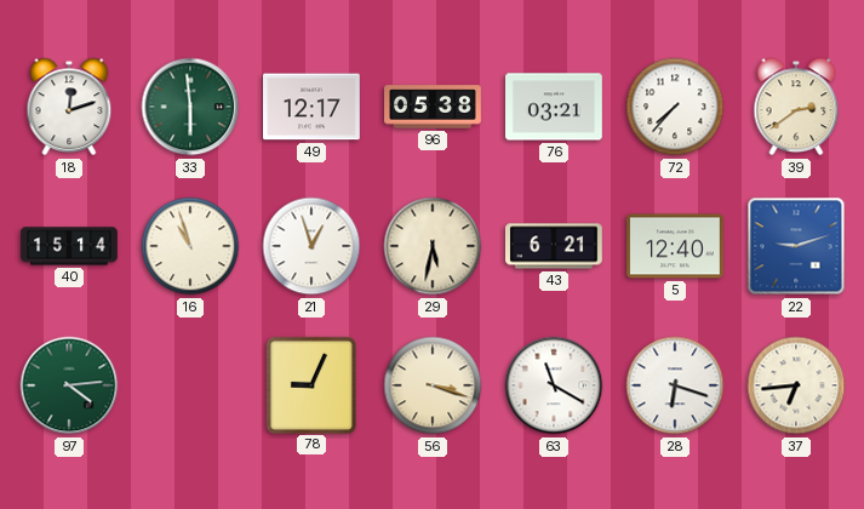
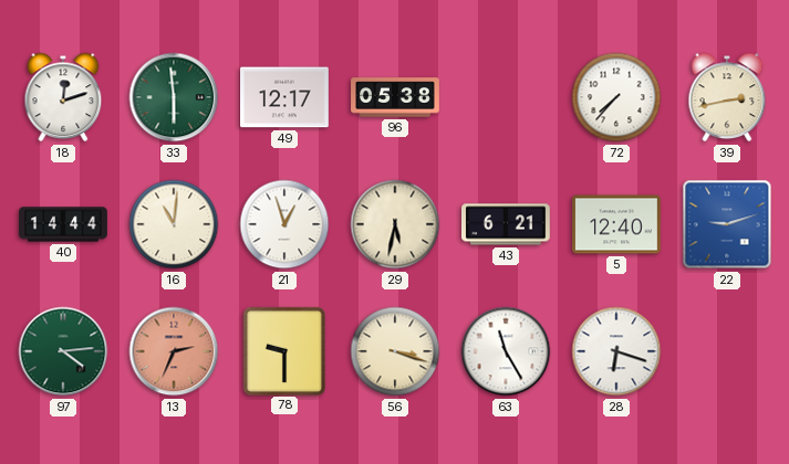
76: 03:21 -> none
39: 2:39 -> 2:43
40: 15:14 -> 14:44
16: 10:57 -> 11:01
13: none -> 2:34
78: 9:04 -> 9:30
63: 11:20 -> 11:25
37: 6:44 -> none
